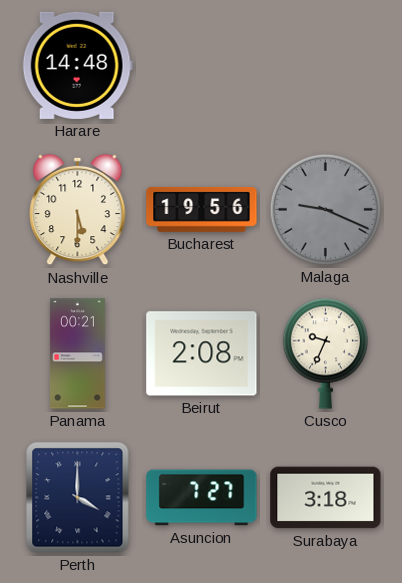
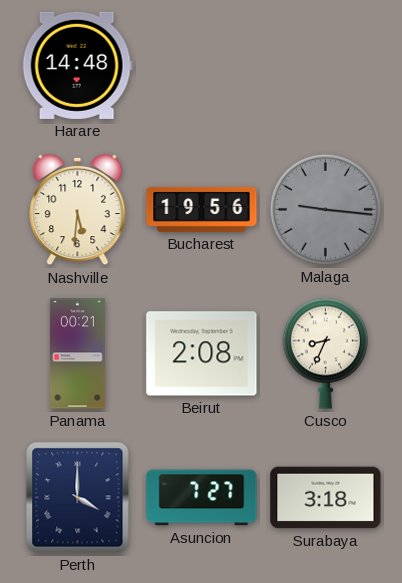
Nashville: 5:30 -> 5:31
Malaga: 9:19 -> 9:16
Cusco: 9:34 -> 8:34
